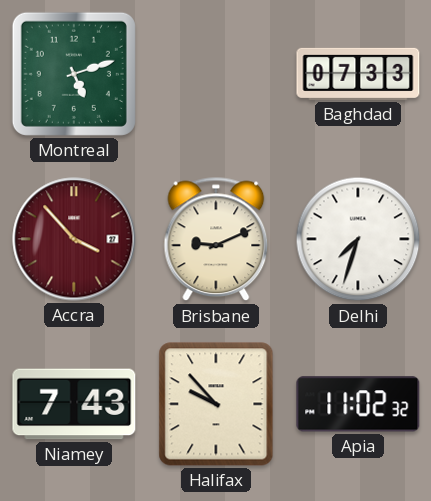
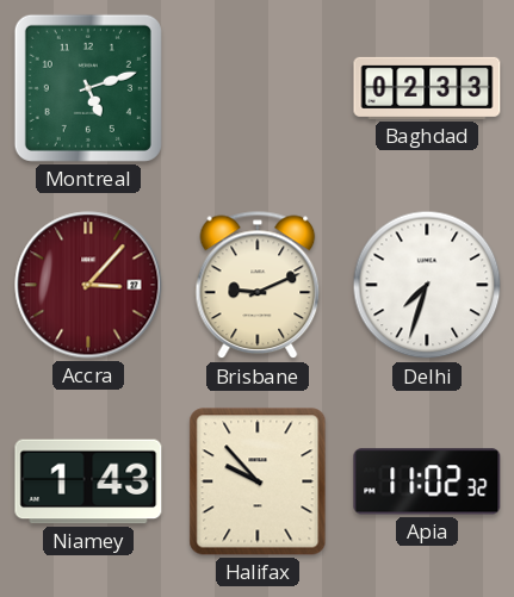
Baghdad: 07:33 -> 02:33
Accra: 3:53 -> 3:07
Niamey: 7:43 -> 1:43
